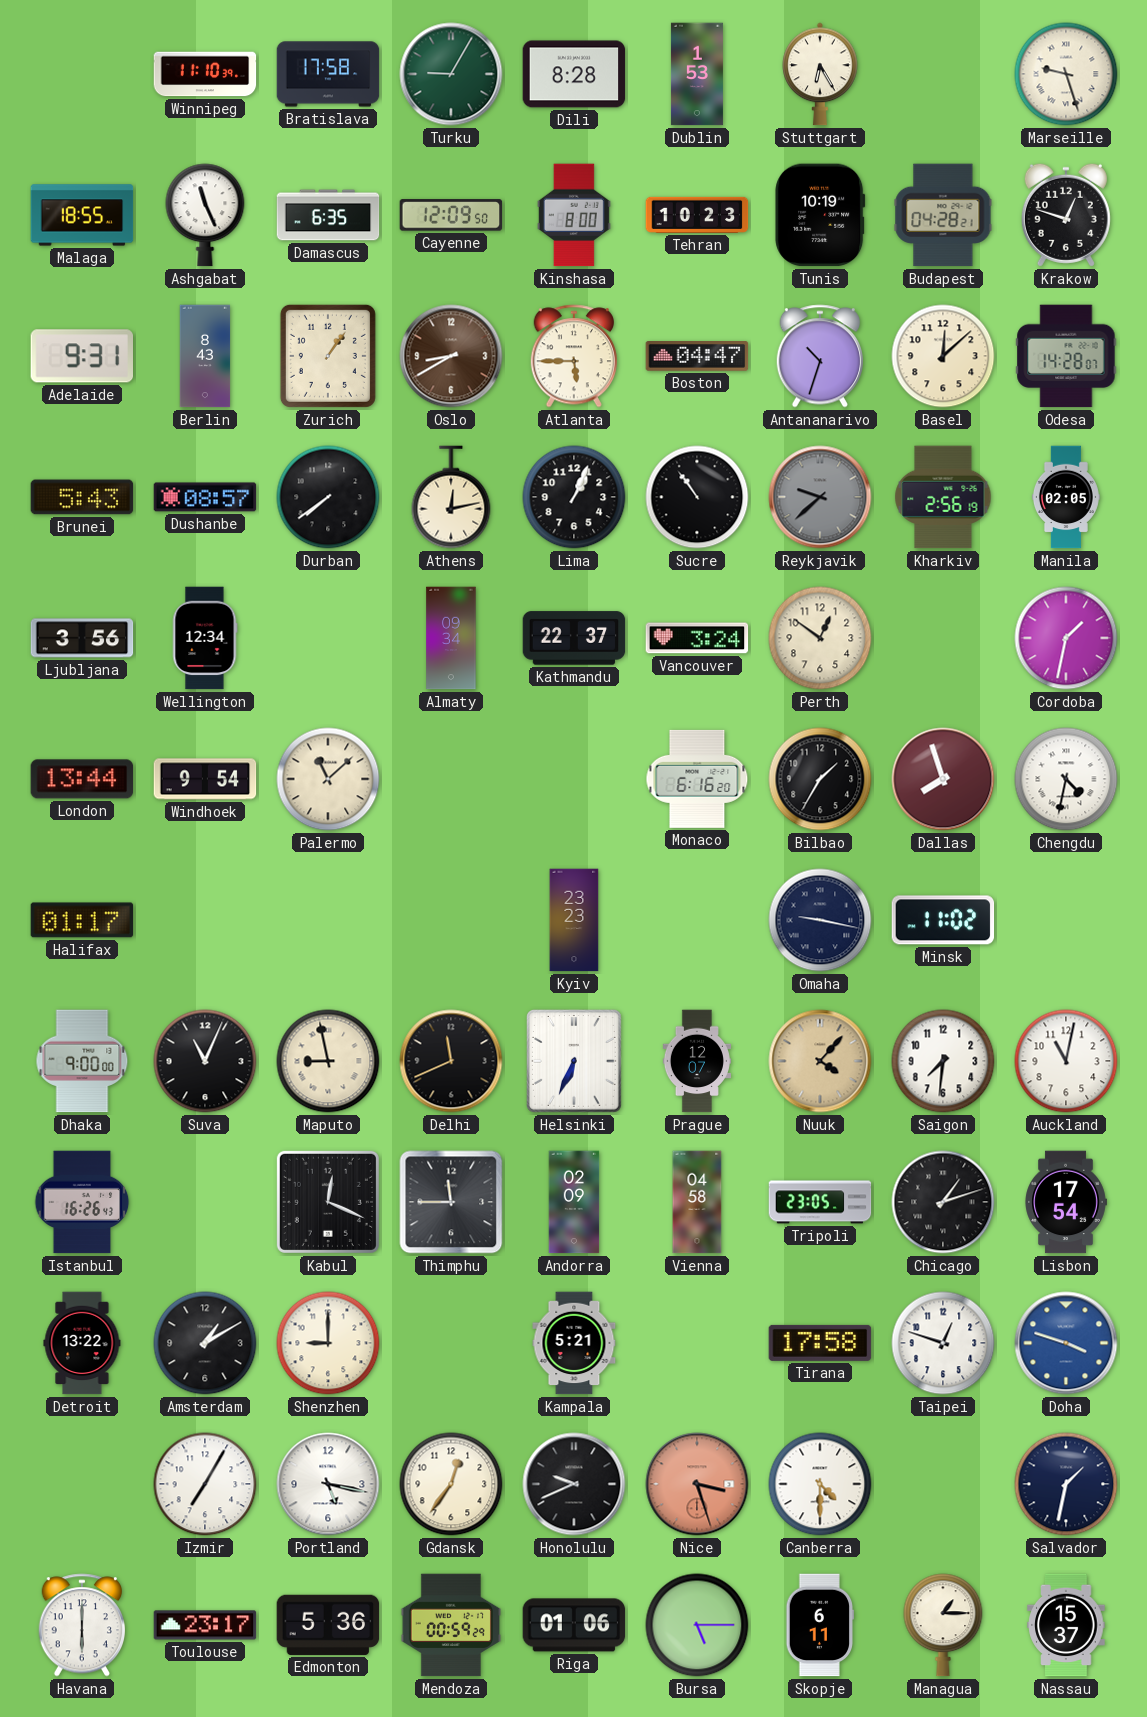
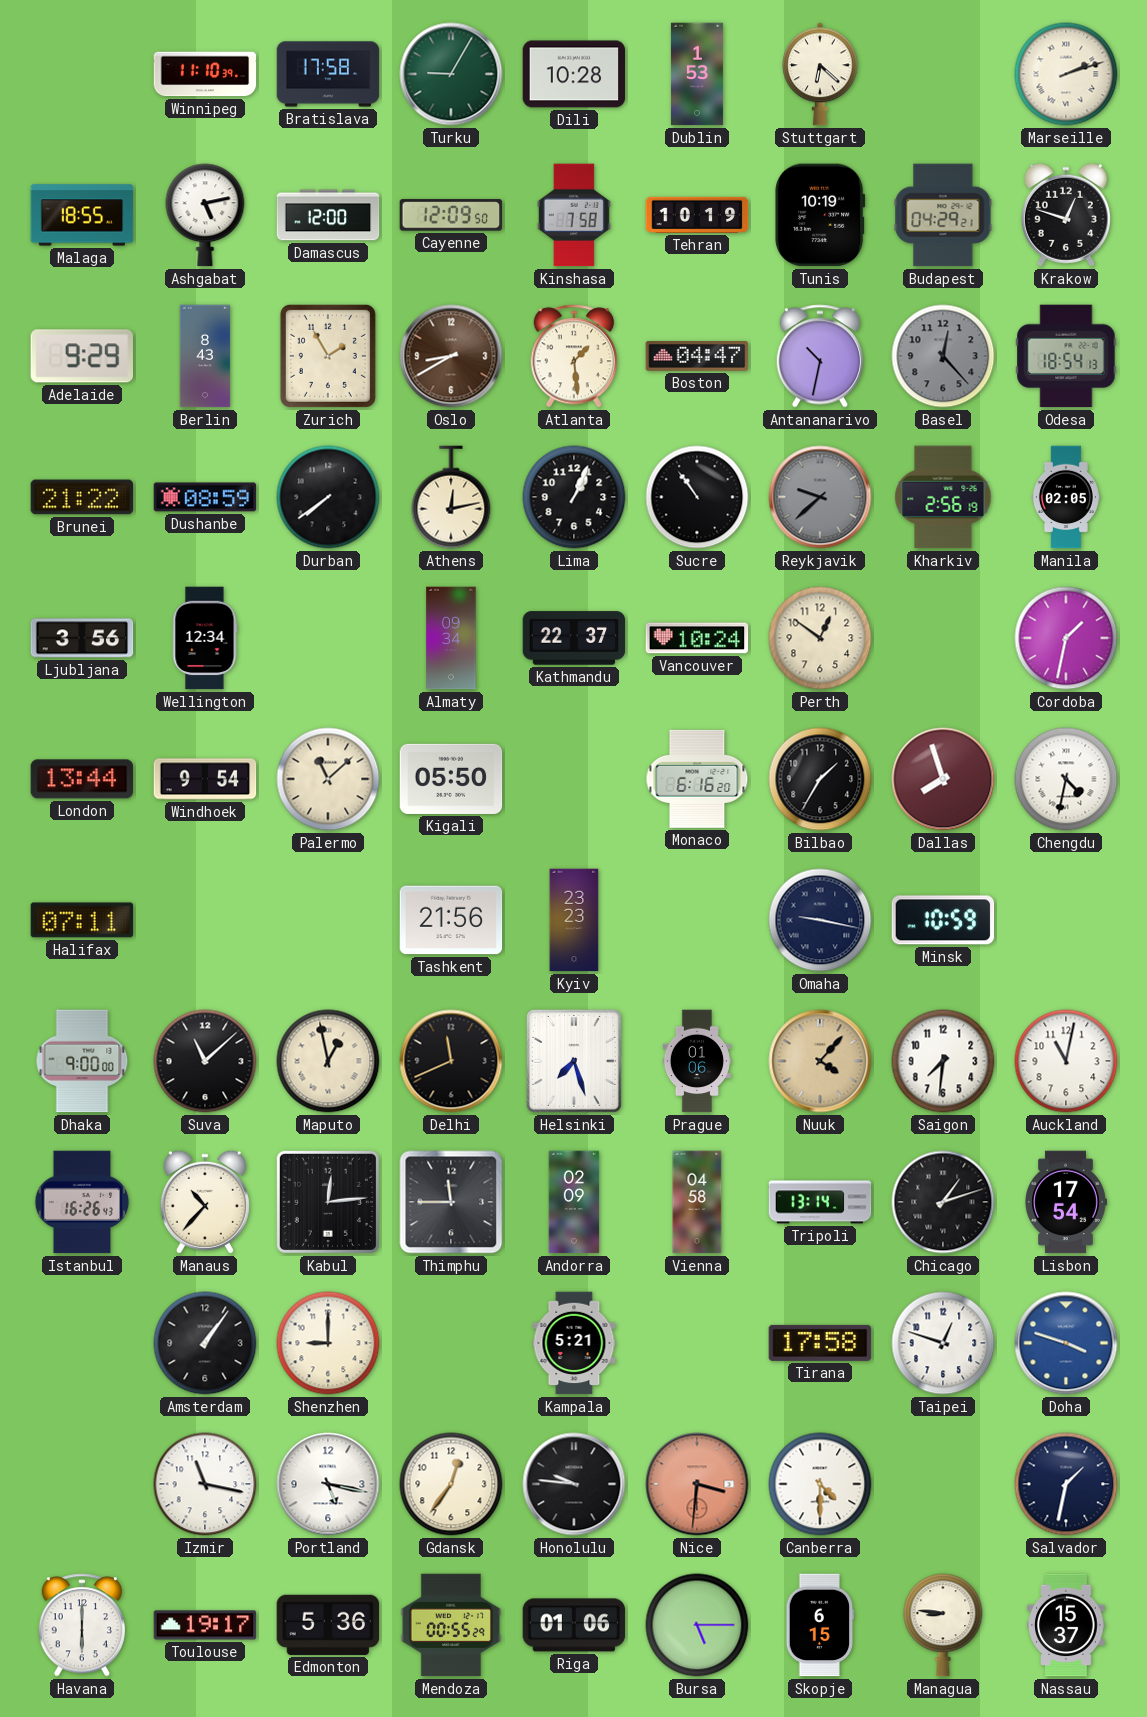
Dili: 8:28 -> 10:28
Stuttgart: 6:25 -> 6:22
Marseille: 9:27 -> 2:12
Ashgabat: 11:26 -> 5:13
Damascus: 6:35 -> 12:00
Kinshasa: 8:00 -> 7:58
Tehran: 10:23 -> 10:19
Budapest: 04:28 -> 04:29
Adelaide: 9:31 -> 9:29
Zurich: 1:06 -> 1:55
Atlanta: 5:45 -> 1:29
Antananarivo: 10:33 -> 10:32
Basel: 12:08 -> 12:23
Basel dial: cream -> grey
Odesa: 14:28 -> 18:54
Brunei: 5:43 -> 21:22
Dushanbe: 08:57 -> 08:59
Vancouver: 3:24 -> 10:24
Kigali: none -> 05:50
Halifax: 01:17 -> 07:11
Tashkent: none -> 21:56
Minsk: 11:02 -> 10:59
Suva: 11:04 -> 11:08
Maputo: 8:58 -> 12:58
Helsinki: 6:34 -> 7:27
Prague: 12:07 -> 01:06
Manaus: none -> 10:37
Kabul: 12:19 -> 12:14
Tripoli: 23:05 -> 13:14
Detroit: 13:22 -> none
Amsterdam: 1:10 -> 1:06
Izmir: 7:05 -> 11:17
Honolulu: 9:41 -> 9:46
Nice: 3:27 -> 3:31
Toulouse: 23:17 -> 19:17
Mendoza: 00:59 -> 00:55
Skopje: 6:11 -> 6:15
Managua: 1:15 -> 8:46
